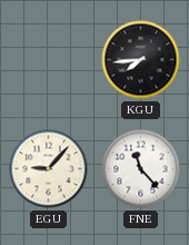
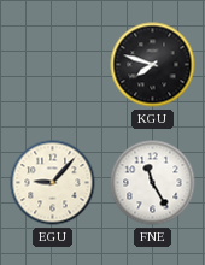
KGU: 7:44 -> 7:48
FNE: 11:23 -> 11:25
